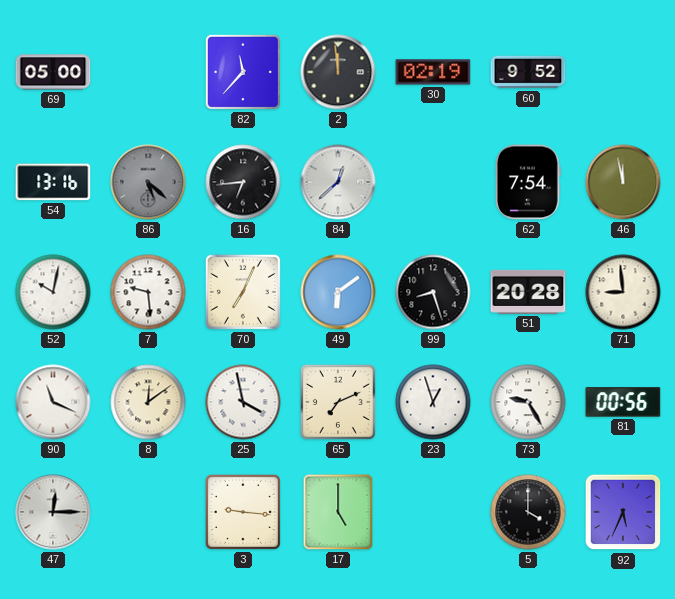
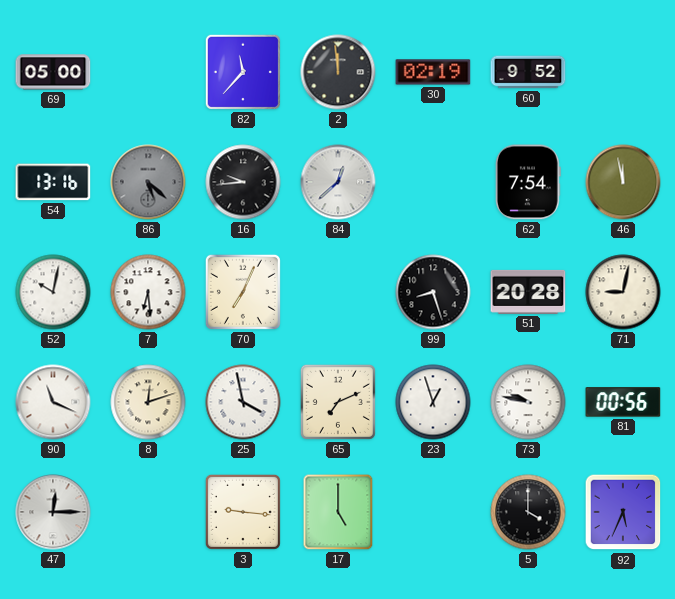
16: 6:44 -> 9:44
7: 9:29 -> 6:29
49: 6:09 -> none
71: 8:59 -> 9:02
8: 12:09 -> 12:12
73: 9:25 -> 9:47
